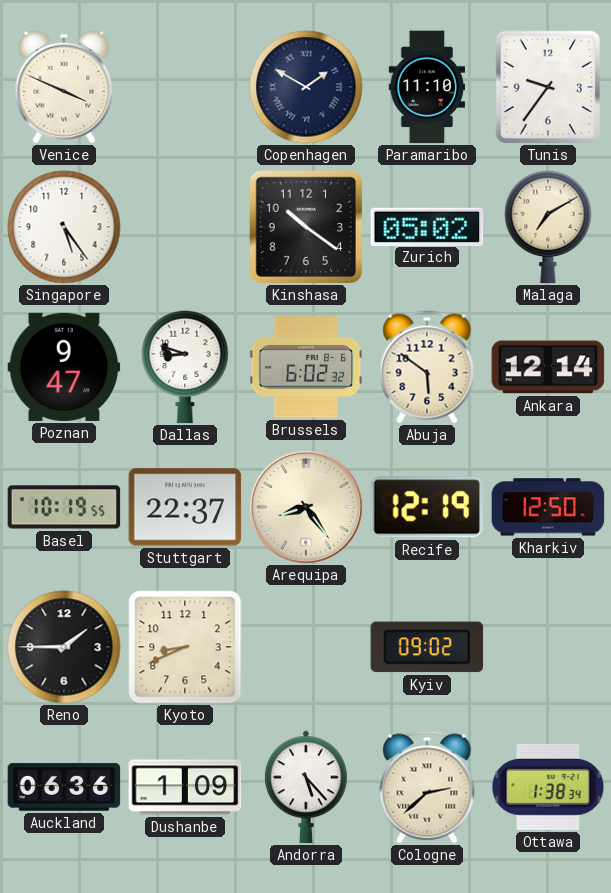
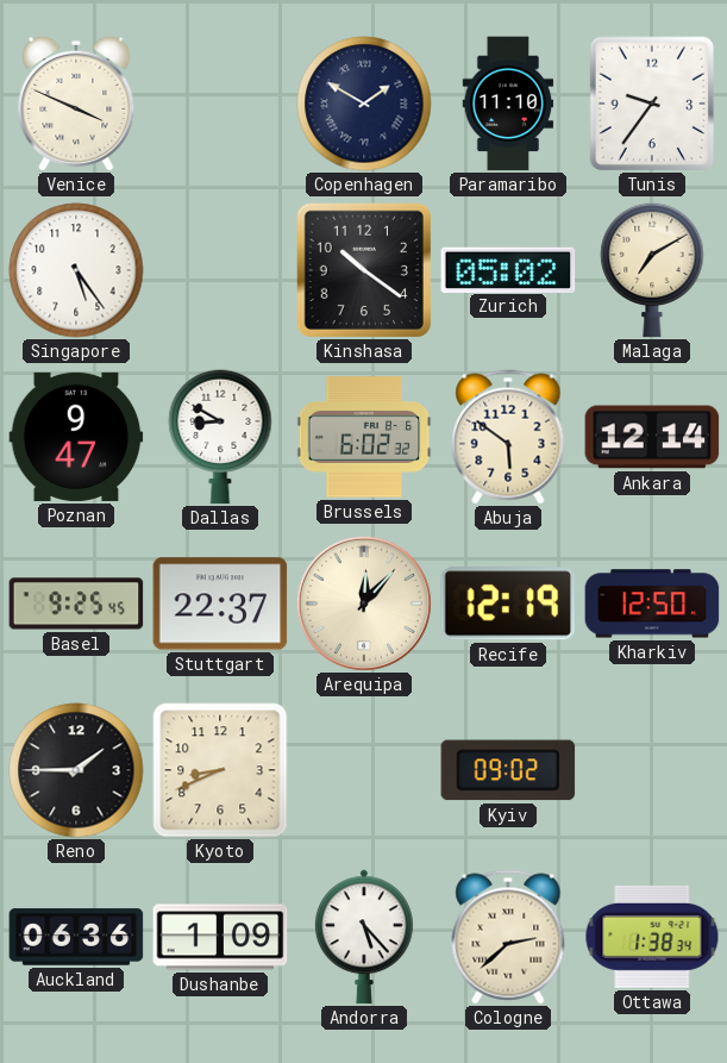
Dallas: 8:48 -> 8:50
Basel: 10:19 -> 9:25
Arequipa: 8:24 -> 12:07
